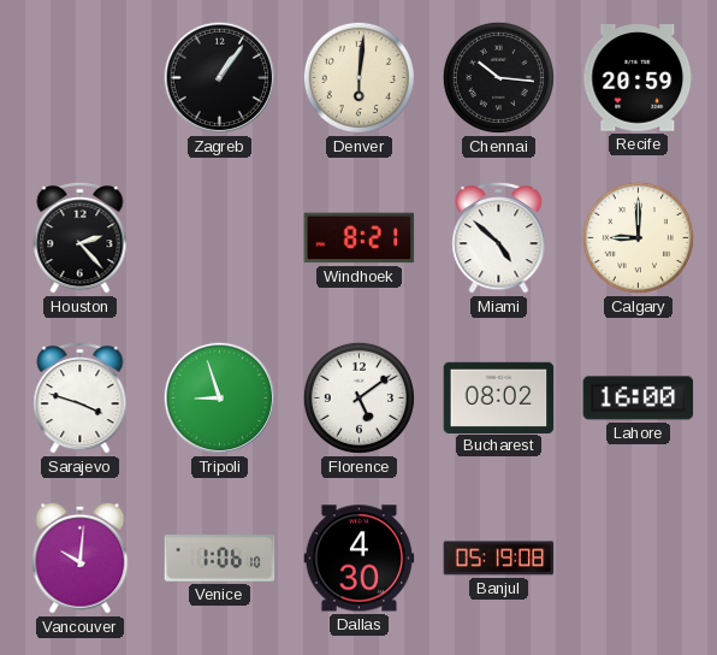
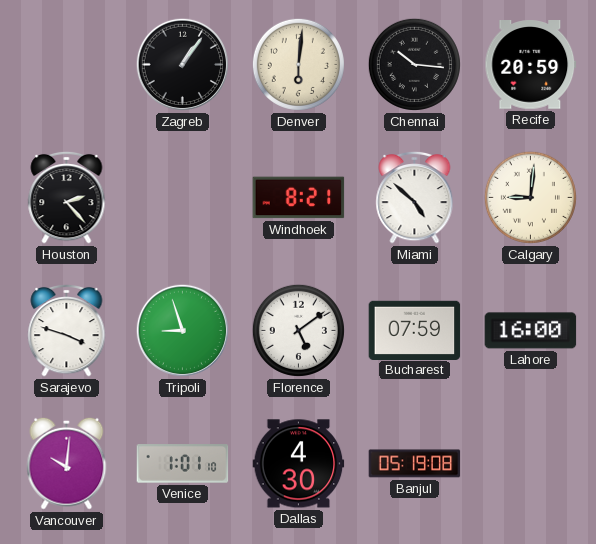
Calgary: 9:00 -> 9:01
Bucharest: 08:02 -> 07:59
Venice: 1:06 -> 1:01
